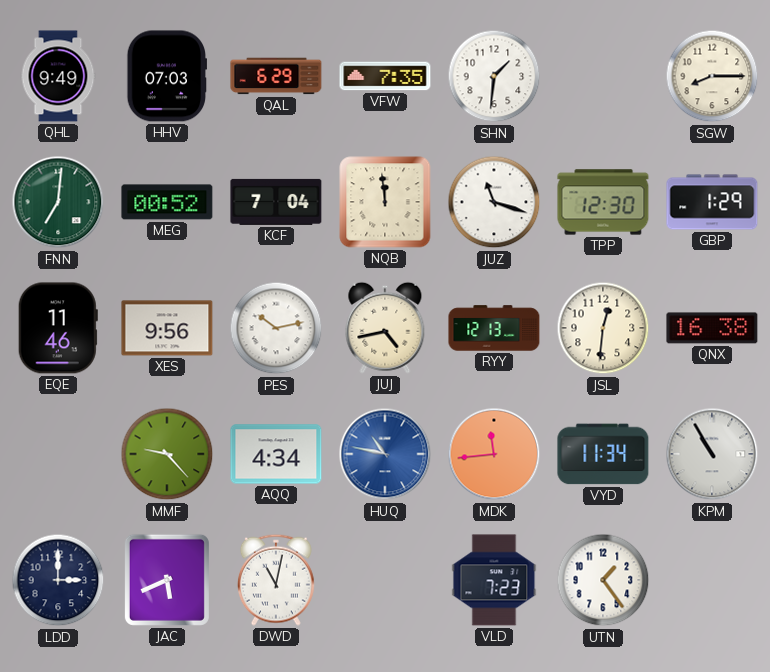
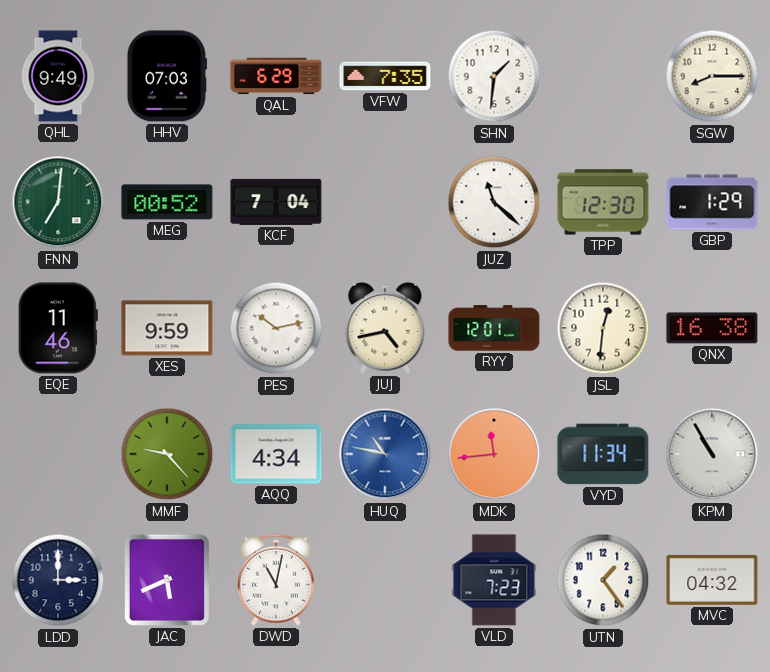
NQB: 11:59 -> none
JUZ: 11:18 -> 11:22
XES: 9:56 -> 9:59
RYY: 12:13 -> 12:01
MVC: none -> 04:32
